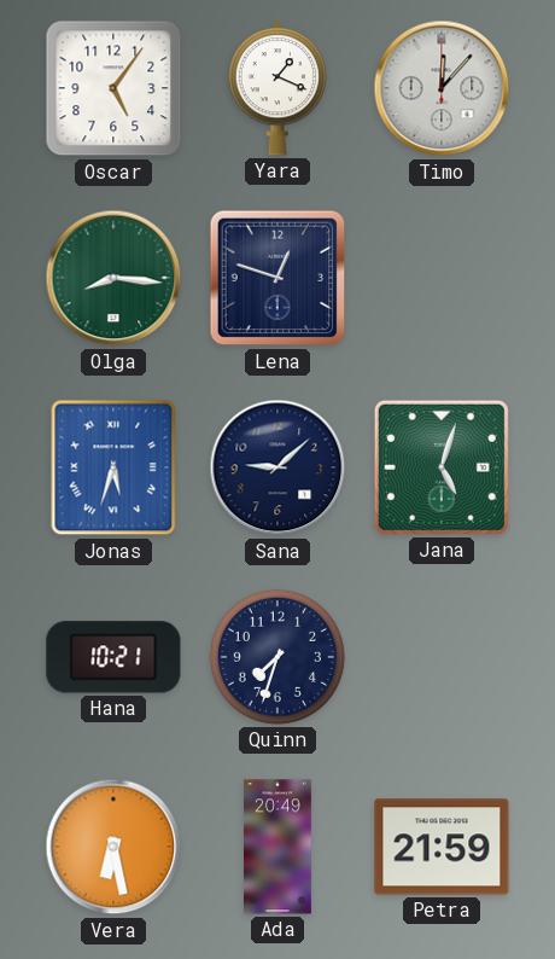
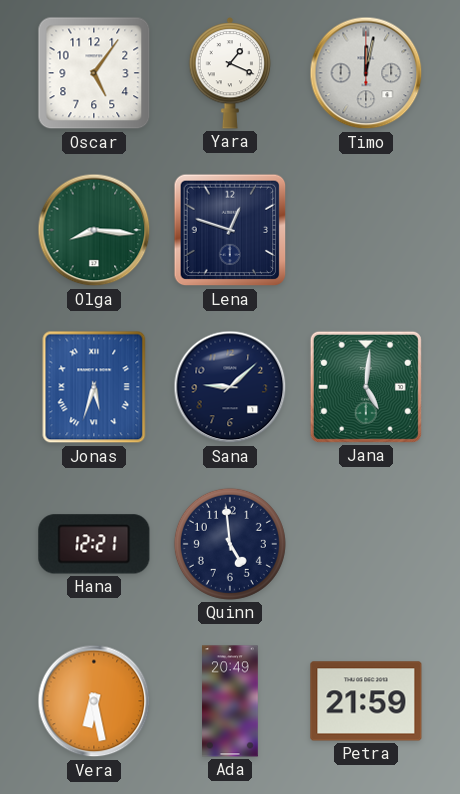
Timo: 12:07 -> 12:02
Jana: 5:03 -> 5:01
Hana: 10:21 -> 12:21
Quinn: 7:33 -> 4:59
